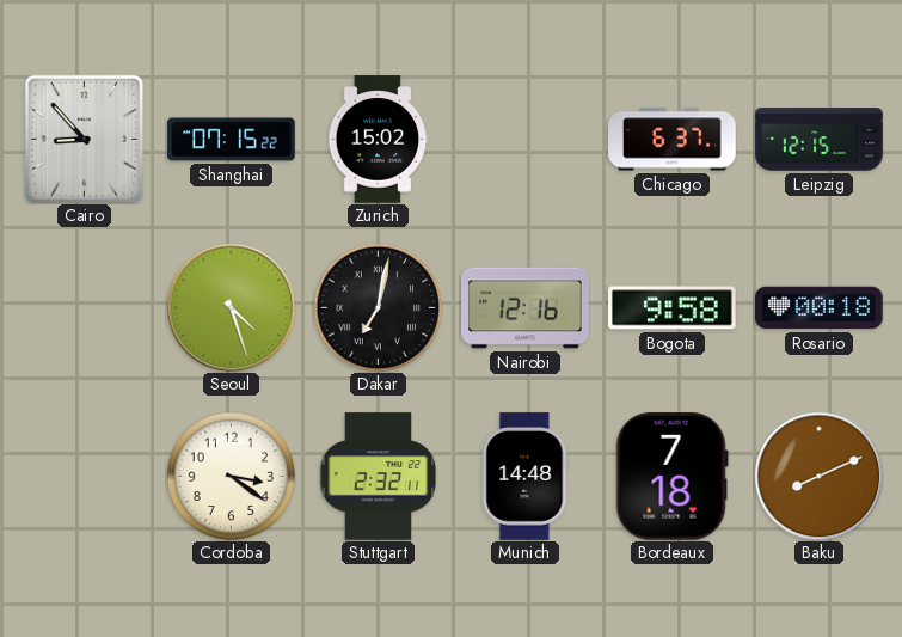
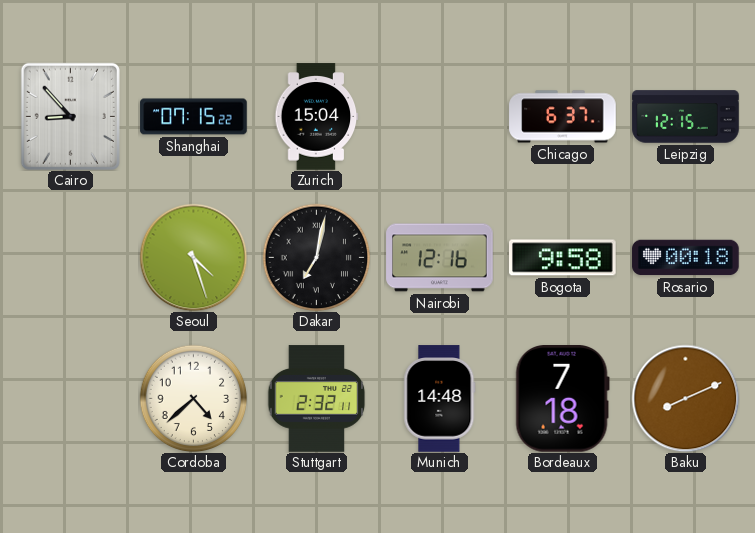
Zurich: 15:02 -> 15:04
Cordoba: 3:21 -> 4:38
